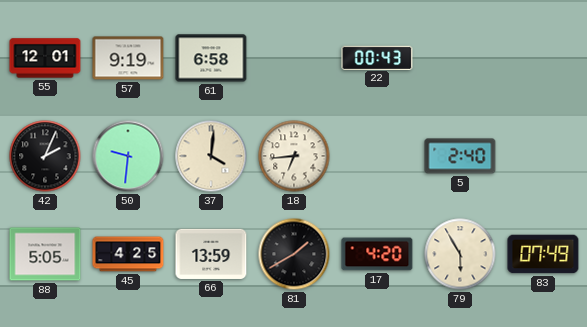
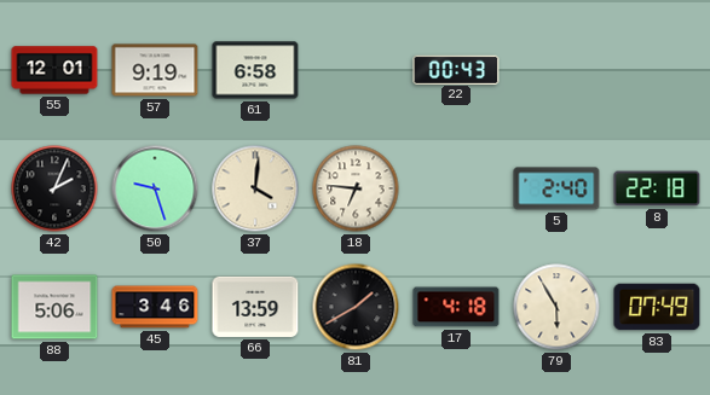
50: 9:31 -> 9:27
18: 6:44 -> 6:46
8: none -> 22:18
88: 5:05 -> 5:06
45: 4:25 -> 3:46
17: 4:20 -> 4:18
